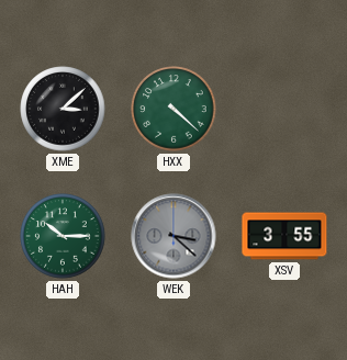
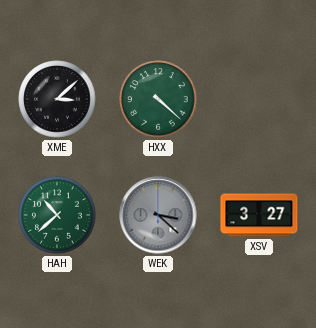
HAH: 10:15 -> 10:38
XSV: 3:55 -> 3:27
